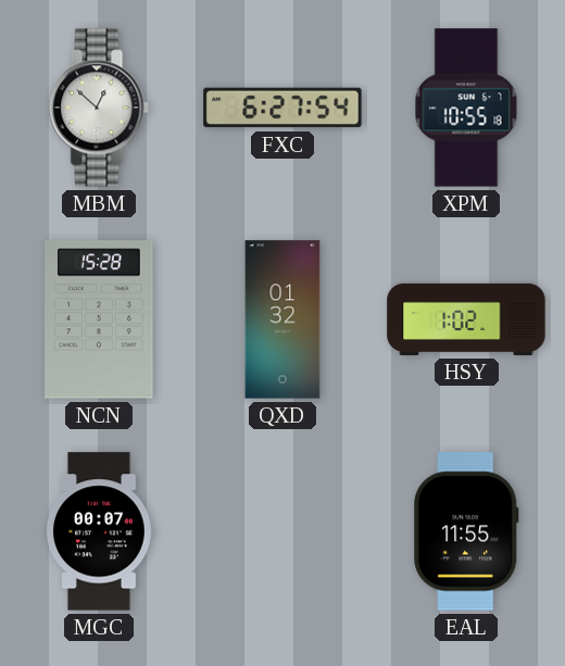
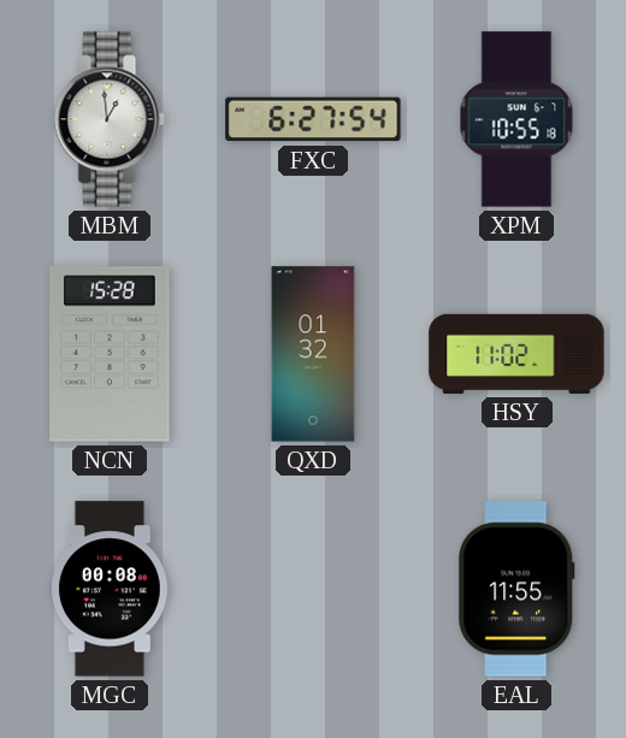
MBM: 12:52 -> 12:59
HSY: 1:02 -> 11:02
MGC: 00:07 -> 00:08
